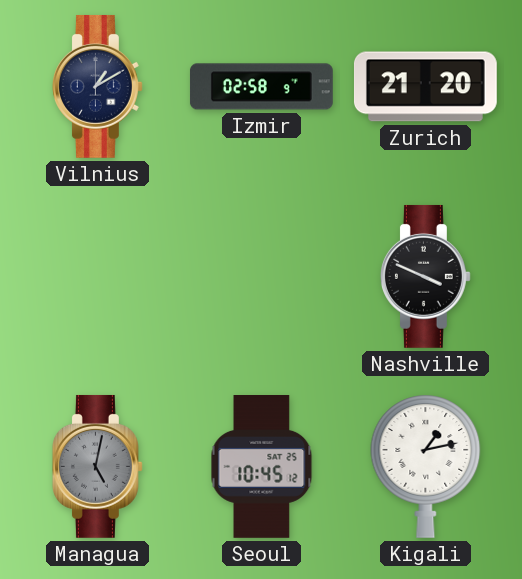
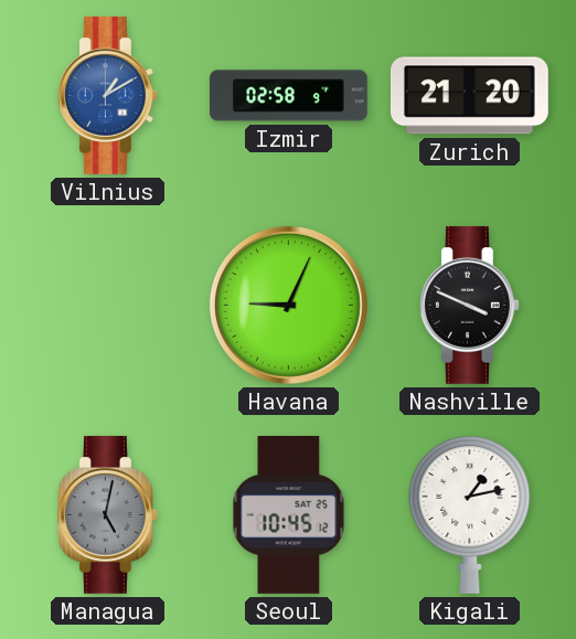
Vilnius dial: navy -> blue
Havana: none -> 9:04
